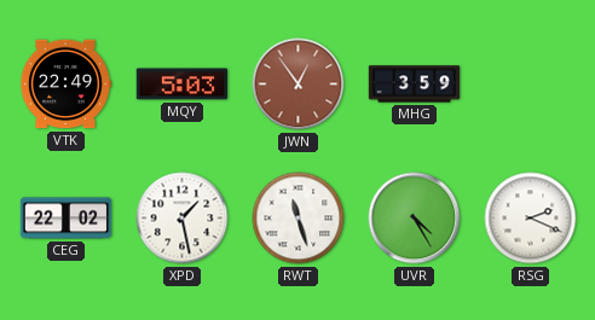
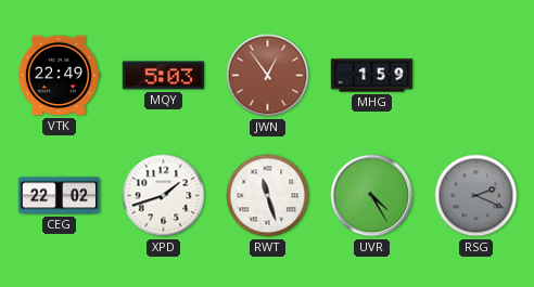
MHG: 3:59 -> 1:59
XPD: 1:28 -> 1:42
RSG dial: white -> grey
